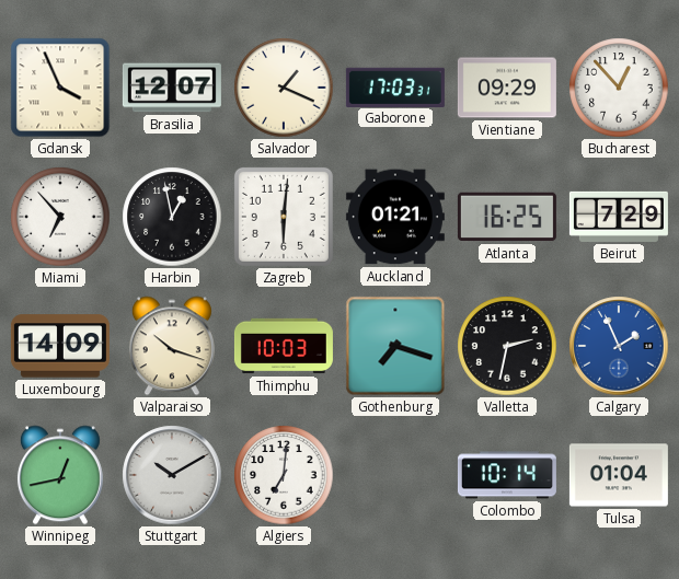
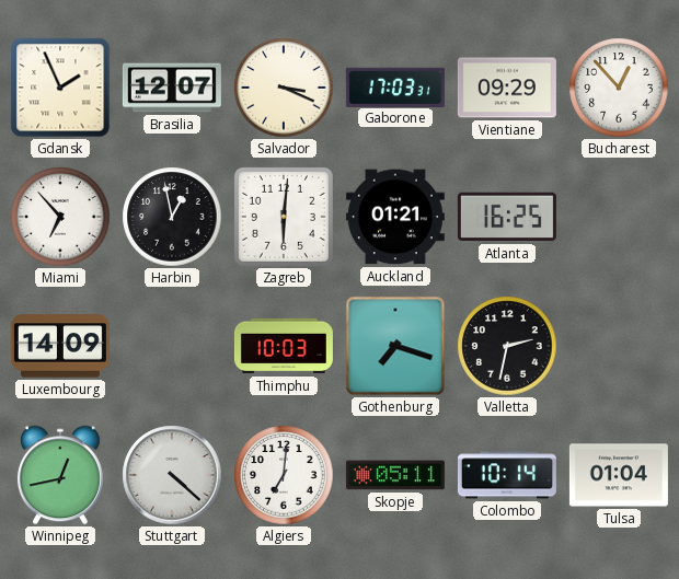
Gdansk: 3:56 -> 1:56
Salvador: 1:19 -> 3:19
Beirut: 7:29 -> none
Valparaiso: 10:18 -> none
Calgary: 1:56 -> none
Stuttgart: 10:10 -> 4:22
Skopje: none -> 05:11
